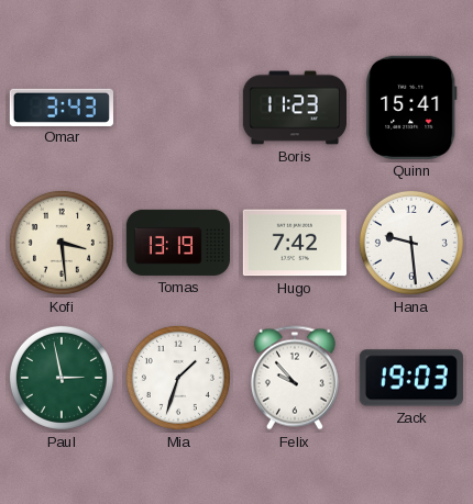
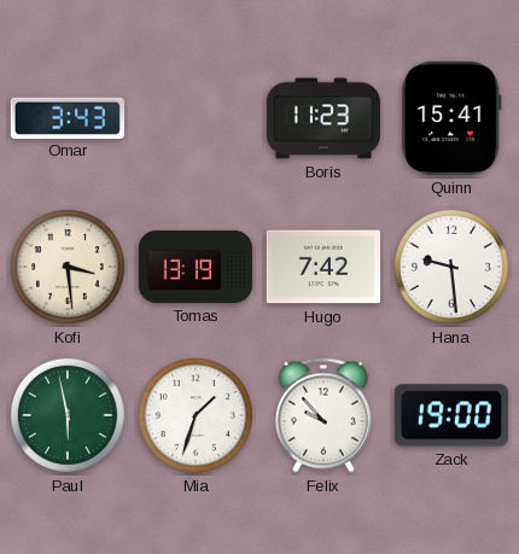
Paul: 2:58 -> 5:58
Zack: 19:03 -> 19:00
